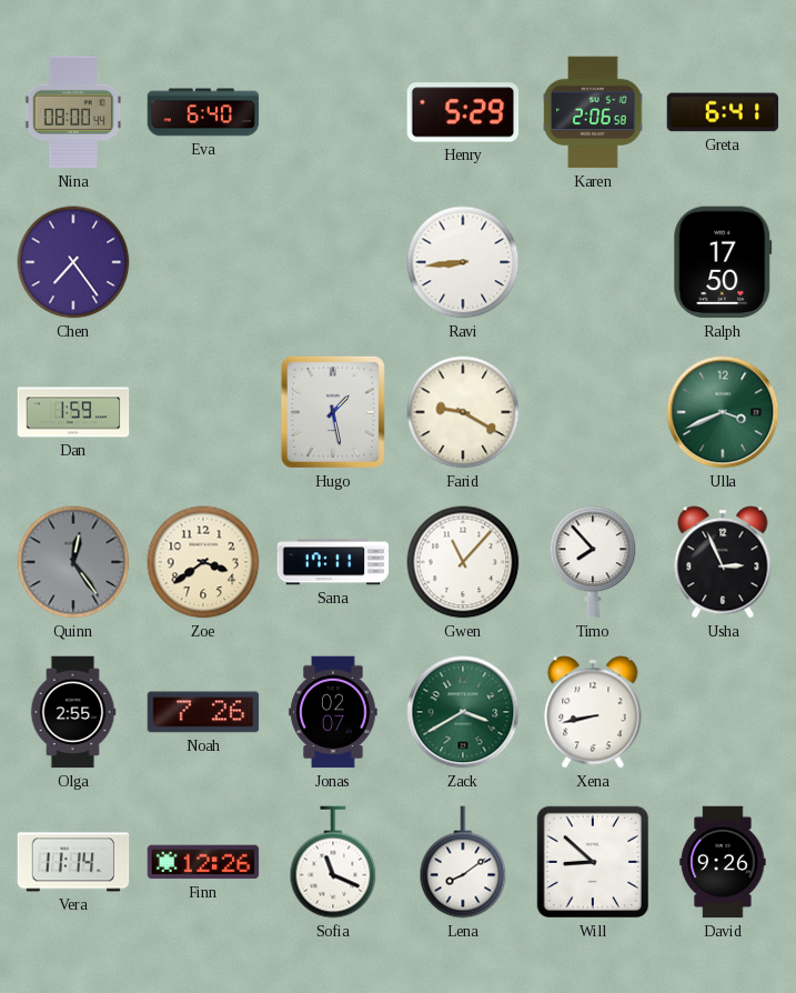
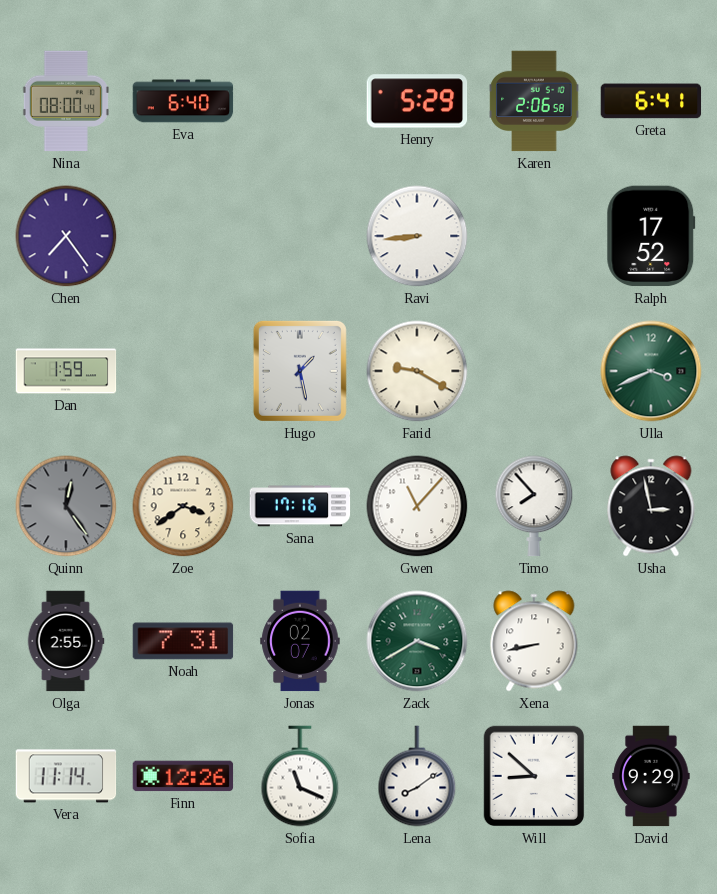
Ralph: 17:50 -> 17:52
Sana: 17:11 -> 17:16
Usha: 2:56 -> 2:58
Noah: 7:26 -> 7:31
David: 9:26 -> 9:29
